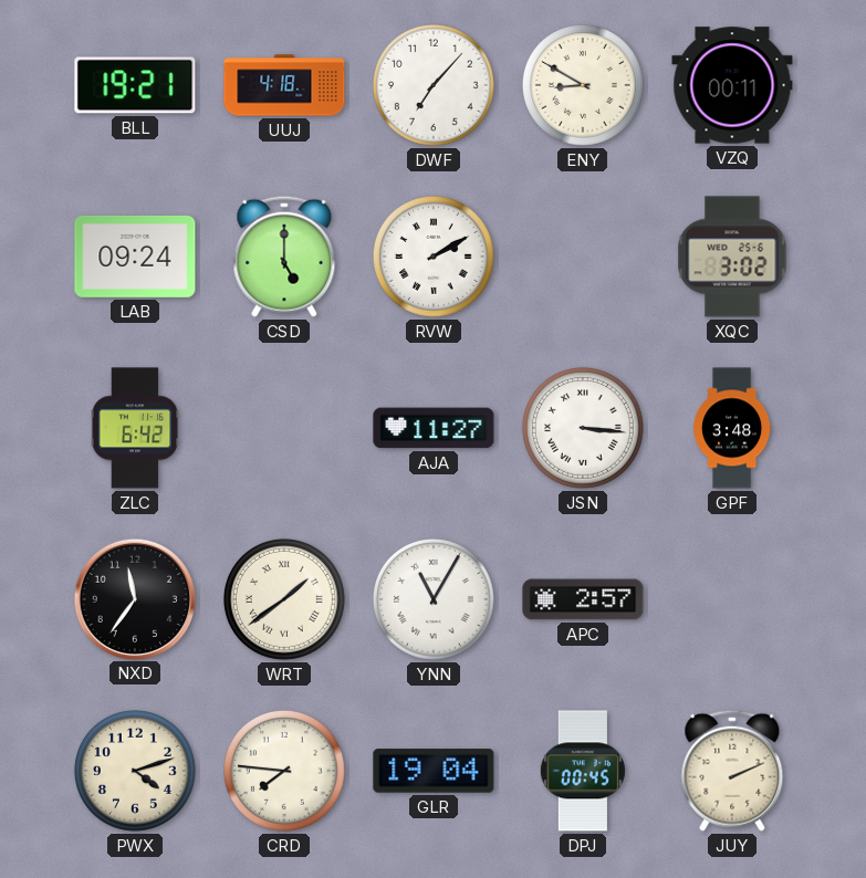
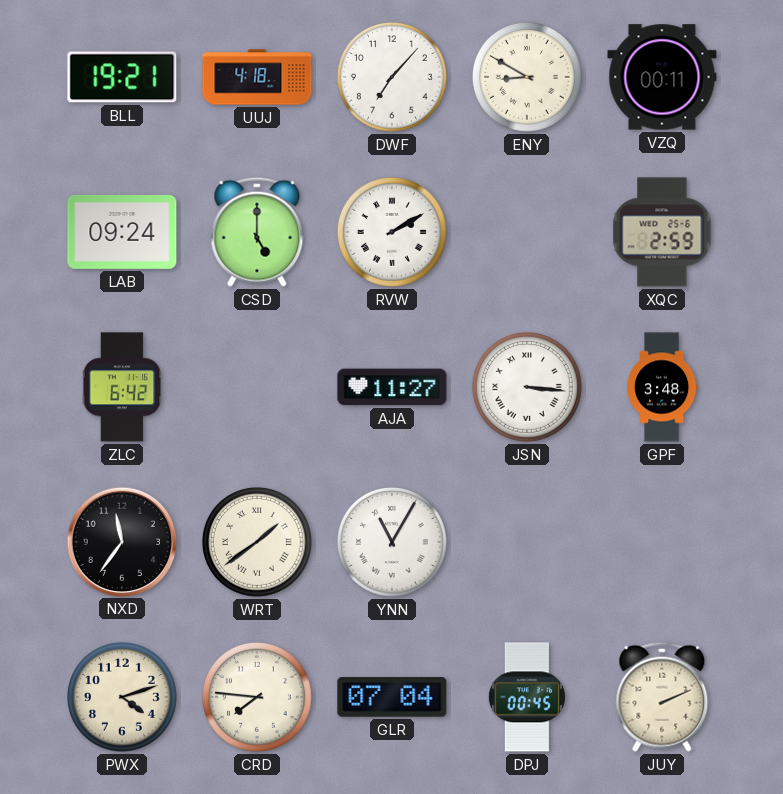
XQC: 3:02 -> 2:59
APC: 2:57 -> none
GLR: 19:04 -> 07:04
